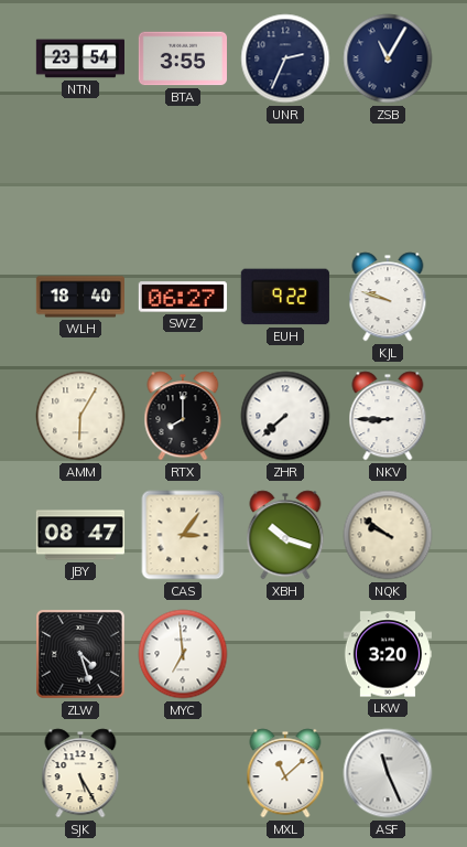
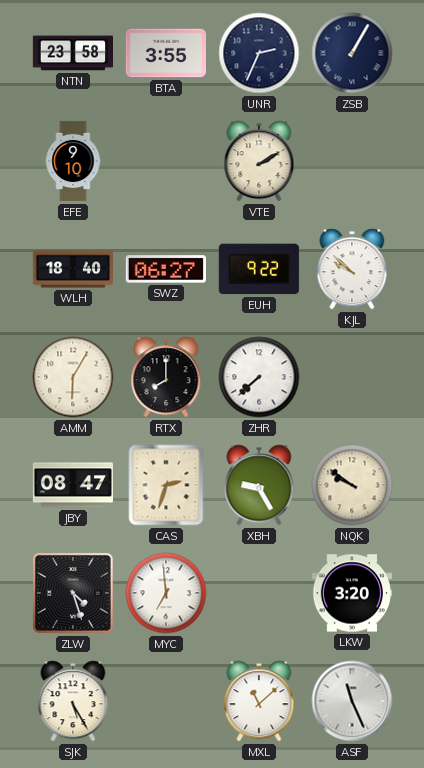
NTN: 23:54 -> 23:58
ZSB: 11:05 -> 1:05
EFE: none -> 9:10
VTE: none -> 2:10
KJL: 9:48 -> 9:52
NKV: 8:45 -> none
CAS: 3:06 -> 2:33
XBH: 10:18 -> 9:25
